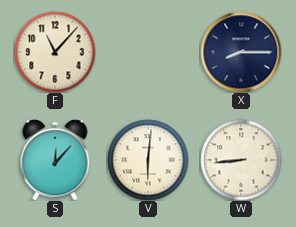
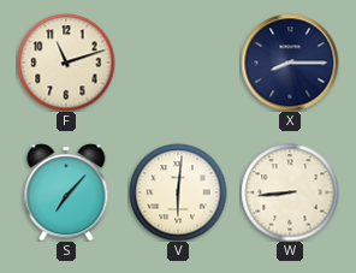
F: 11:07 -> 11:12
S: 12:07 -> 7:07
